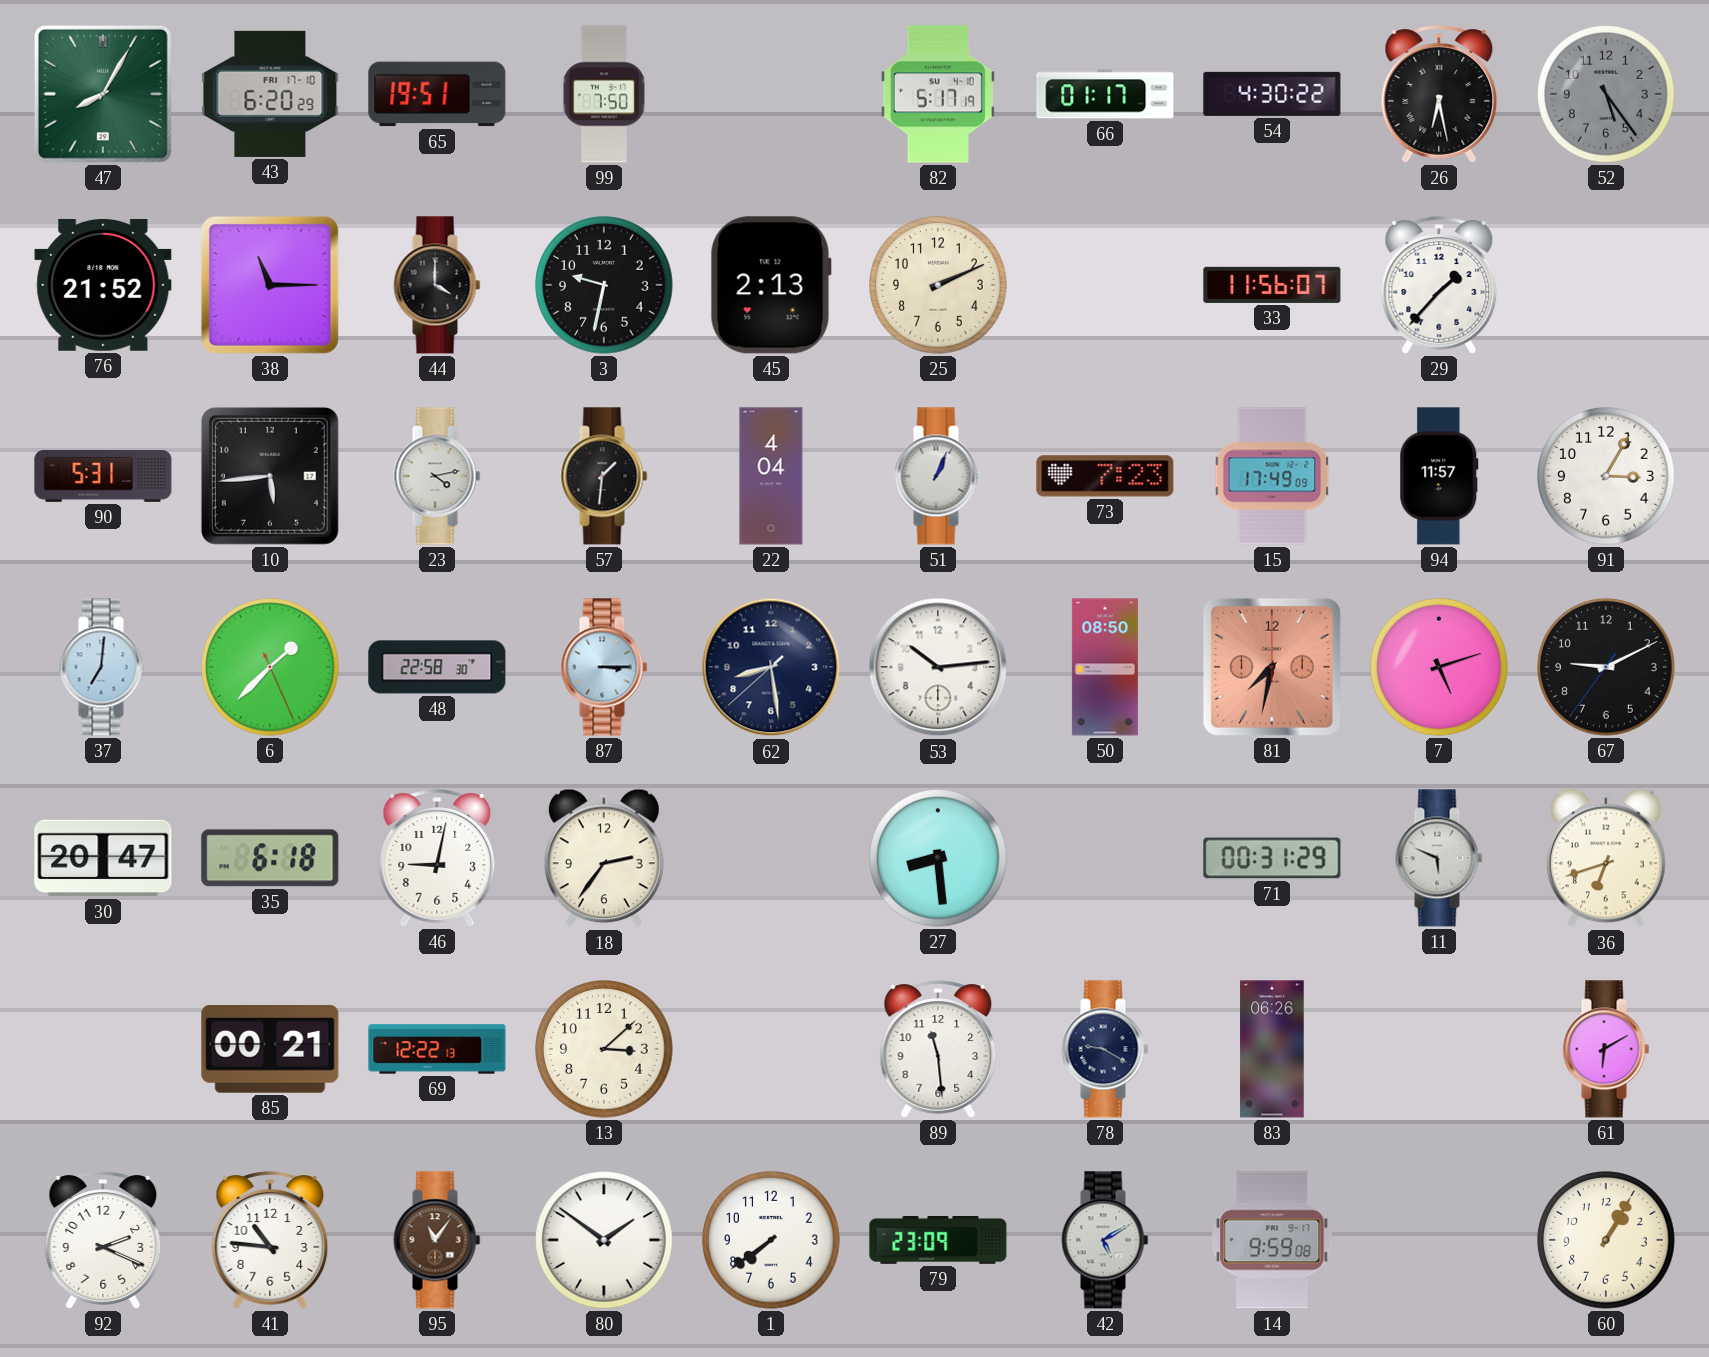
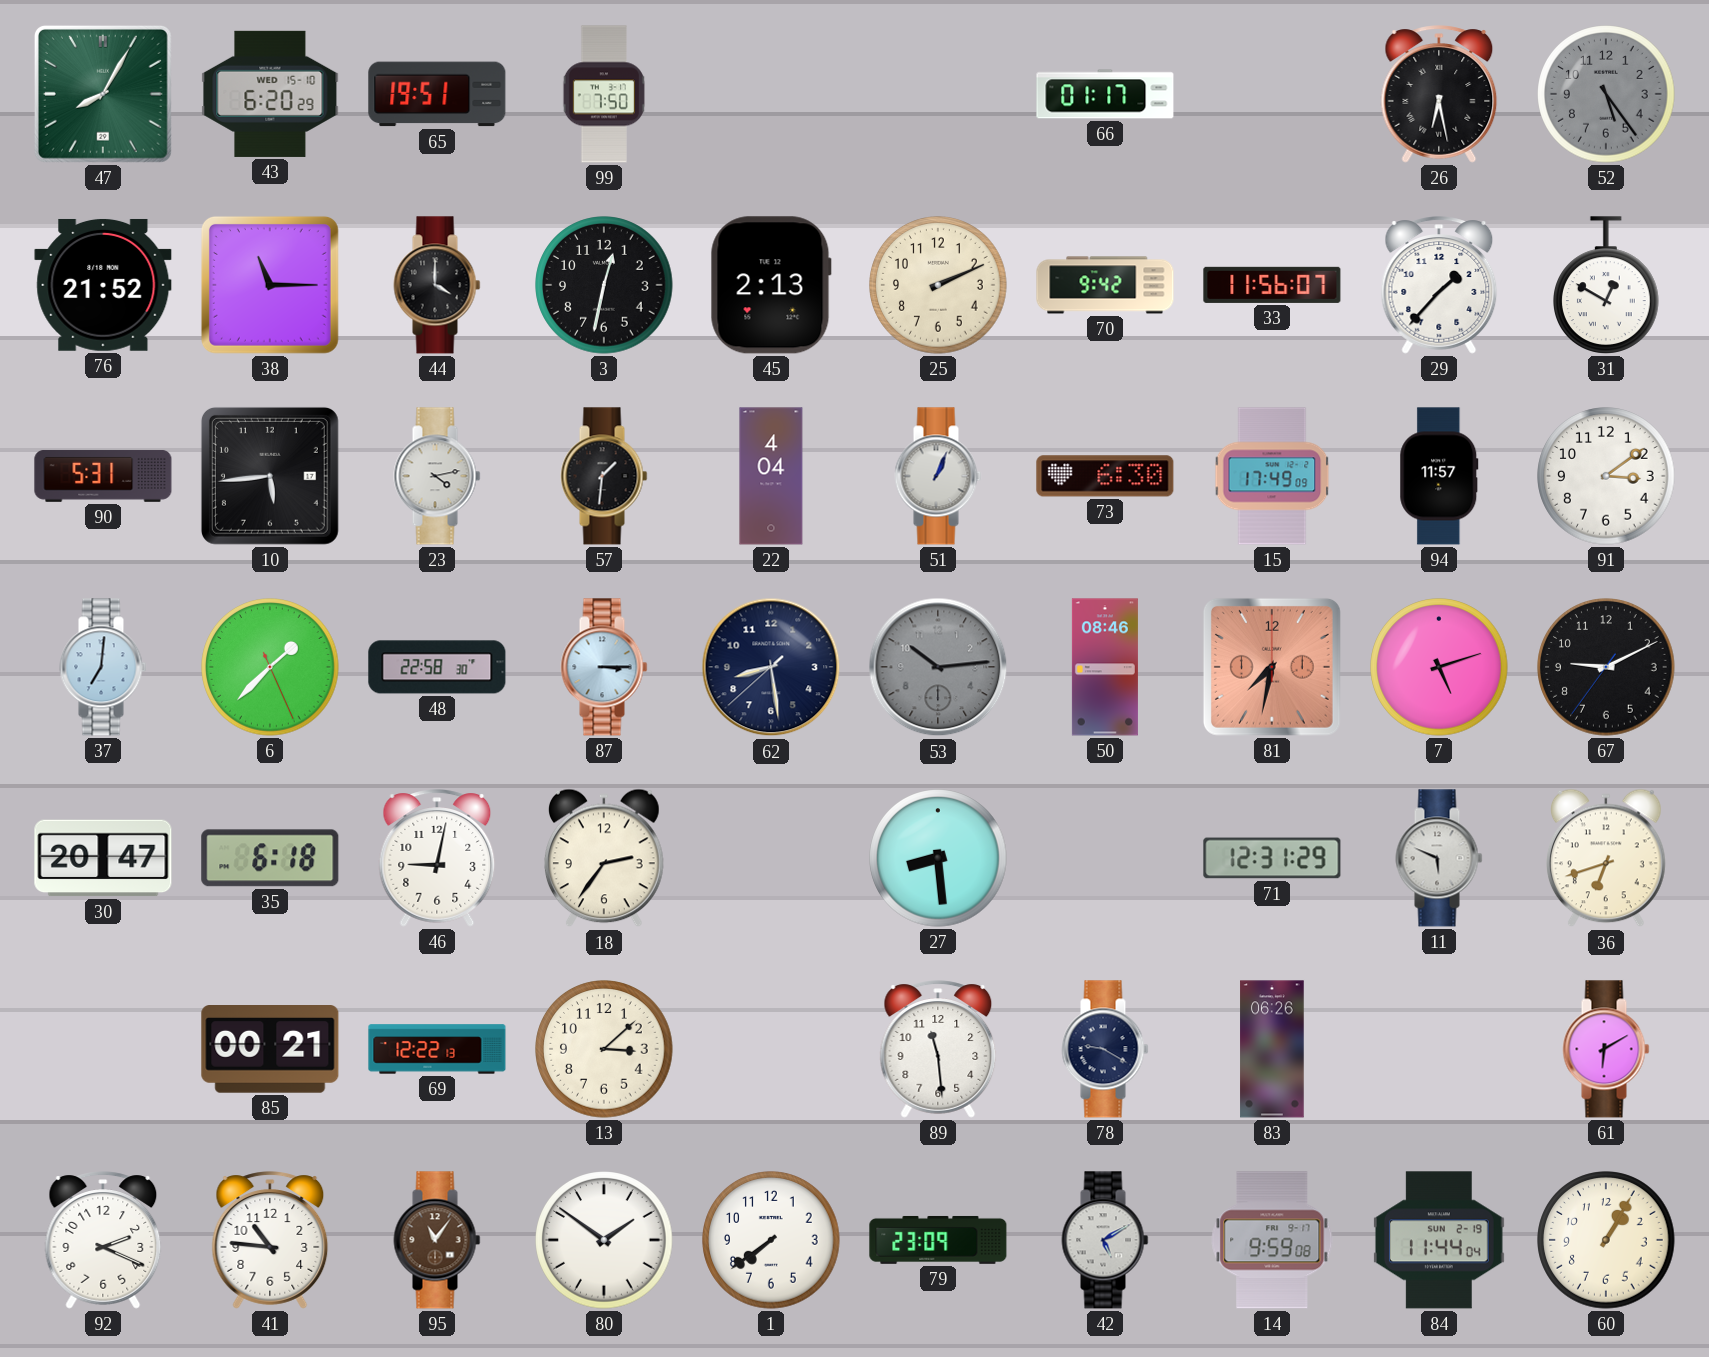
43 date: FRI 17-10 -> WED 15-10
82: 5:17 -> none
54: 4:30 -> none
3: 9:32 -> 12:32
70: none -> 9:42
31: none -> 12:50
73: 7:23 -> 6:30
91: 3:05 -> 3:09
53 dial: white -> grey
50: 08:50 -> 08:46
71: 00:31 -> 12:31
84: none -> 11:44
